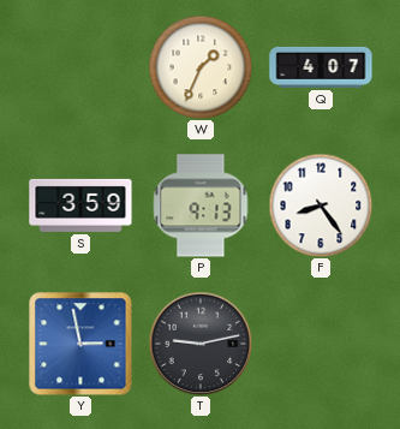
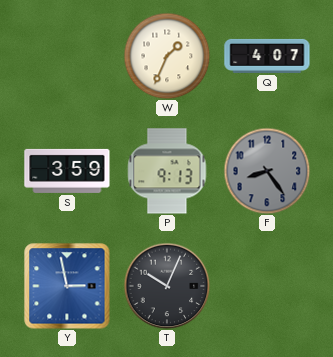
F dial: white -> grey
T: 9:13 -> 10:04
